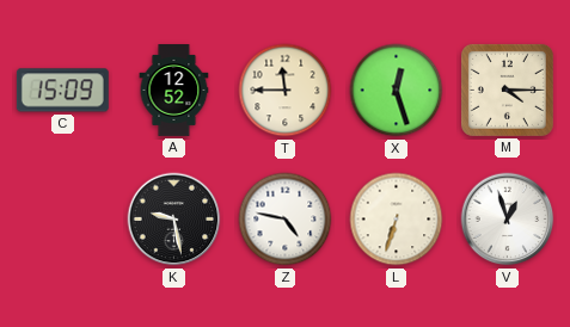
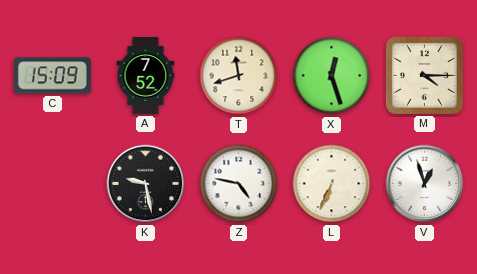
A: 12:52 -> 7:52
T: 11:45 -> 11:42
L: 6:33 -> 6:34
